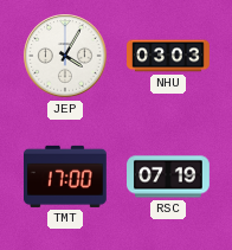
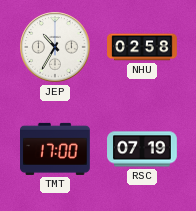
JEP: 4:05 -> 10:35
NHU: 03:03 -> 02:58
